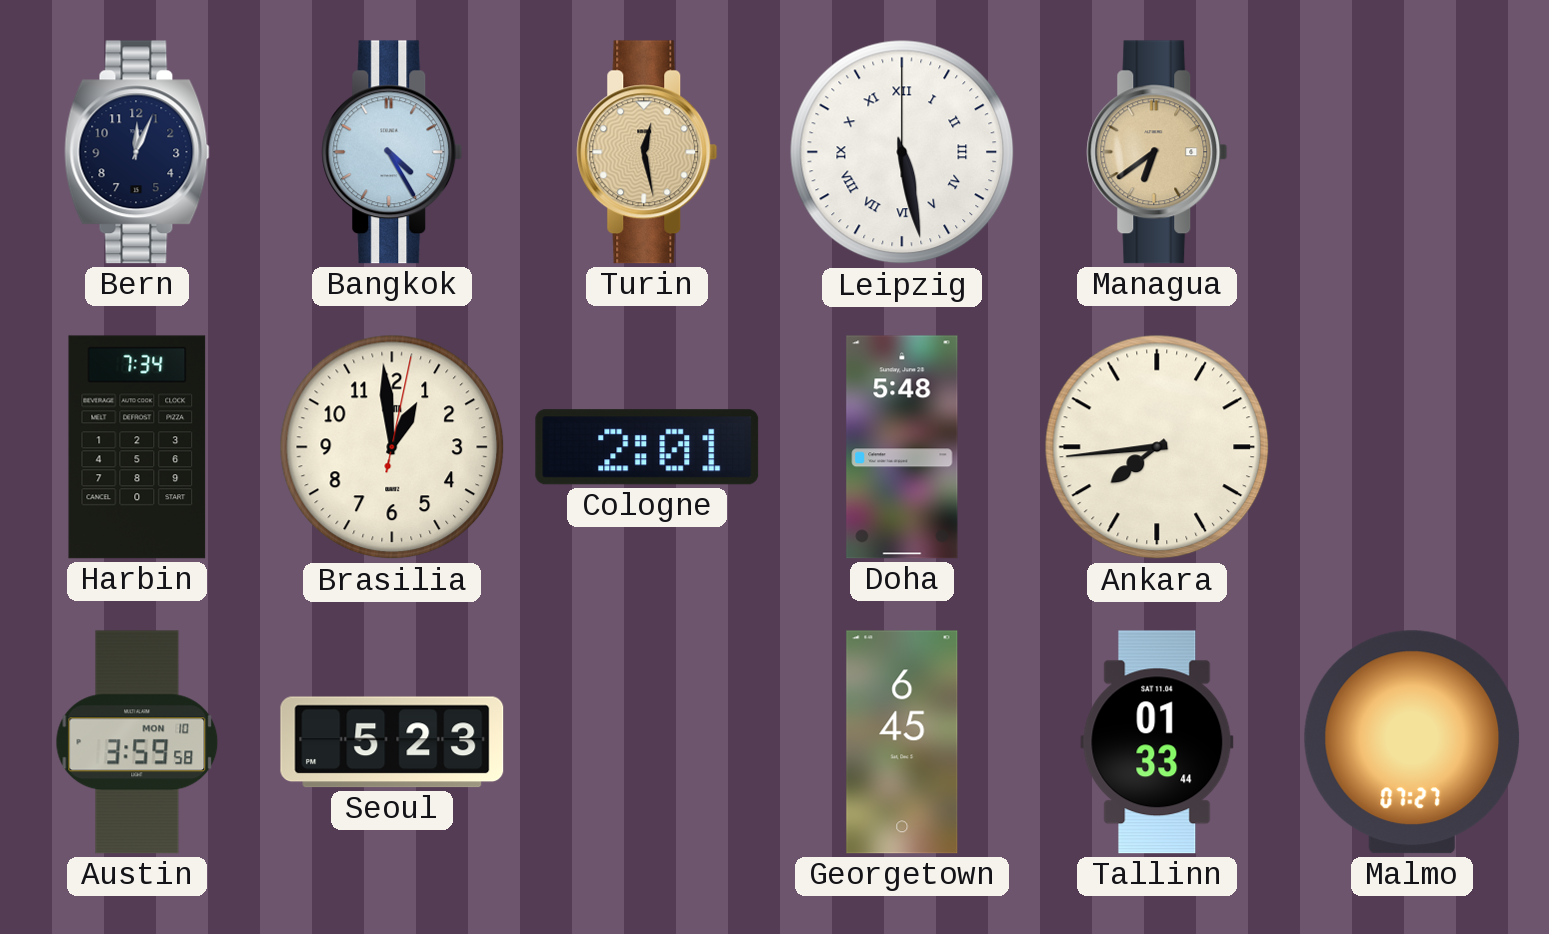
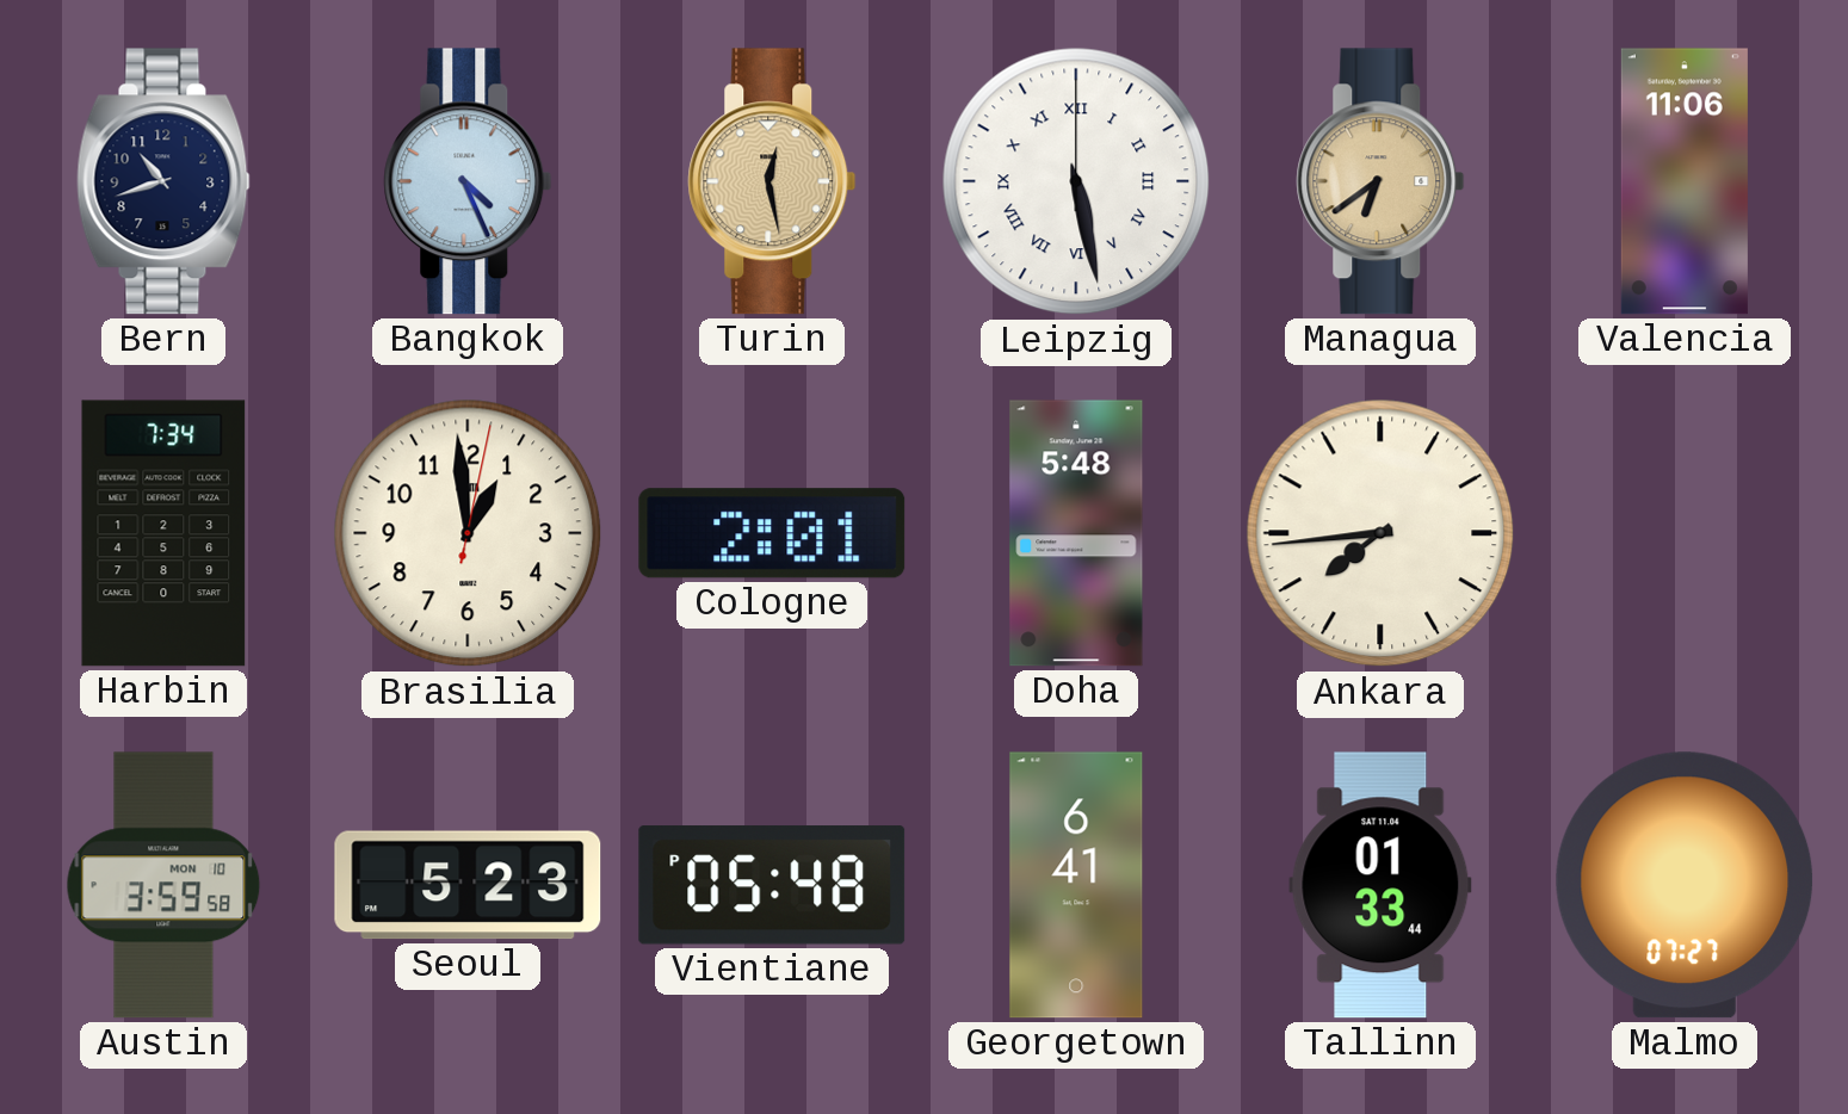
Bern: 12:04 -> 10:42
Bangkok: 4:25 -> 4:26
Valencia: none -> 11:06
Vientiane: none -> 05:48
Georgetown: 6:45 -> 6:41
